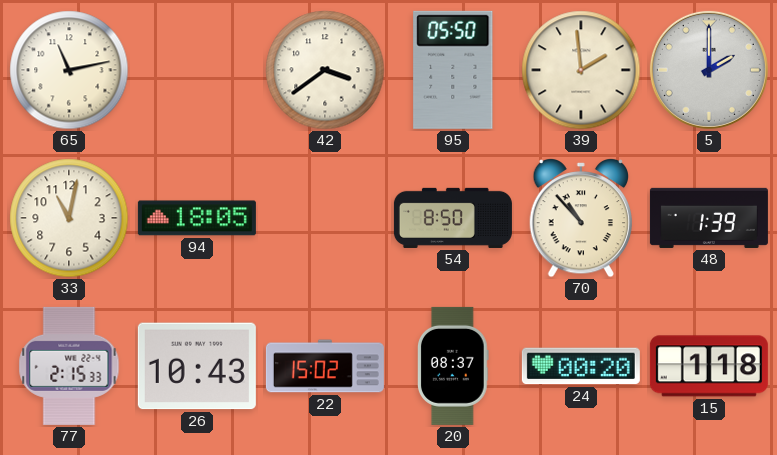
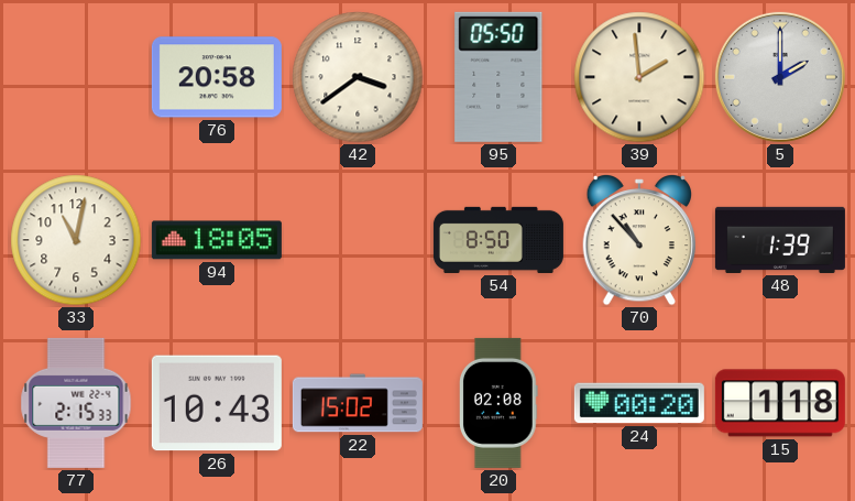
65: 11:13 -> none
76: none -> 20:58
20: 08:37 -> 02:08
